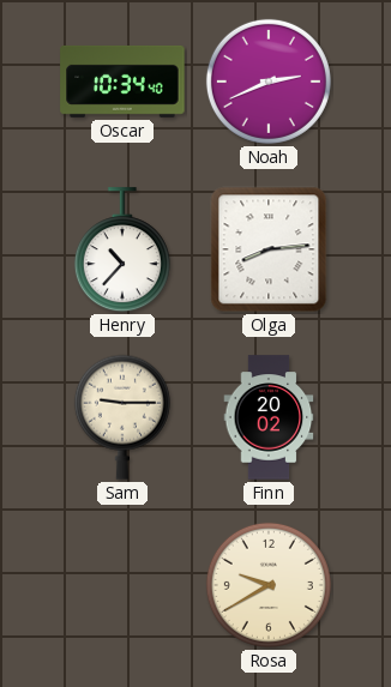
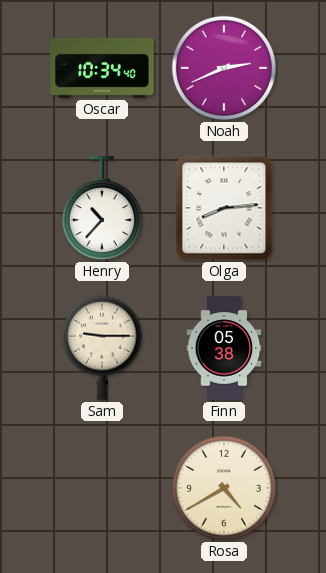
Finn: 20:02 -> 05:38
Rosa: 9:40 -> 4:40
